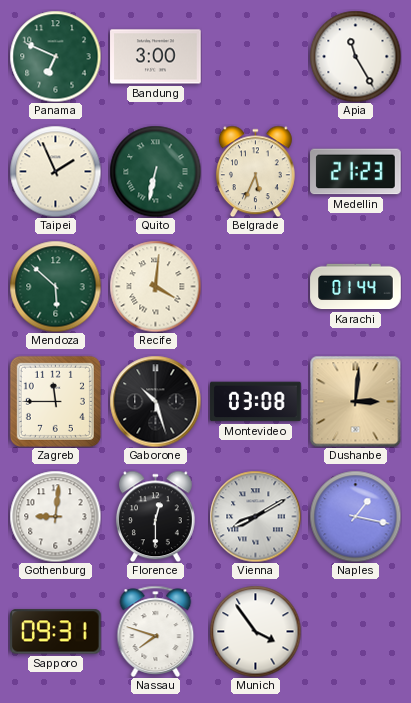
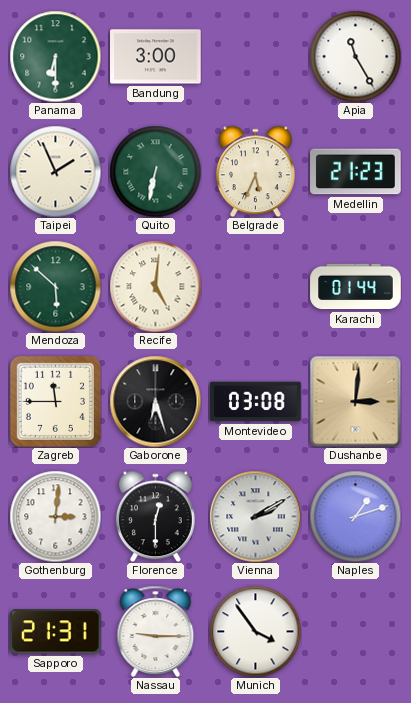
Panama: 6:49 -> 6:30
Recife: 4:01 -> 5:01
Gaborone: 10:27 -> 6:27
Gothenburg: 9:01 -> 3:01
Vienna: 8:10 -> 2:10
Naples: 1:17 -> 1:12
Sapporo: 09:31 -> 21:31
Nassau: 7:48 -> 9:15
